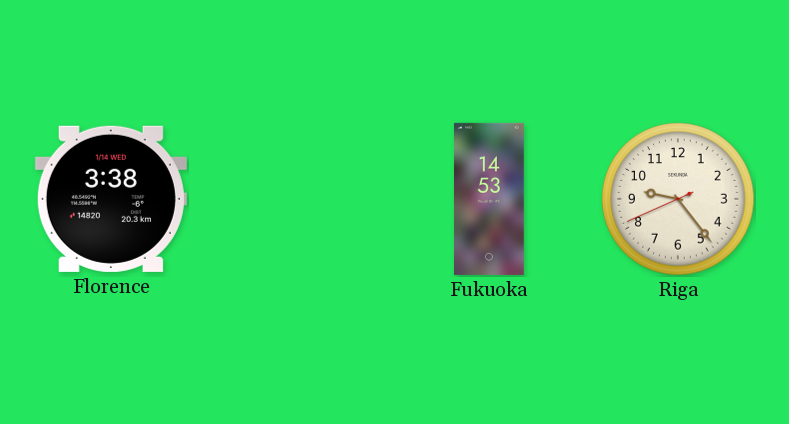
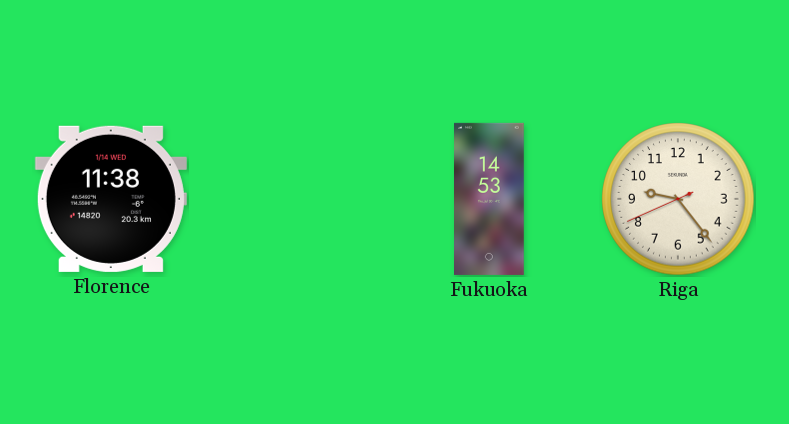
Florence: 3:38 -> 11:38
